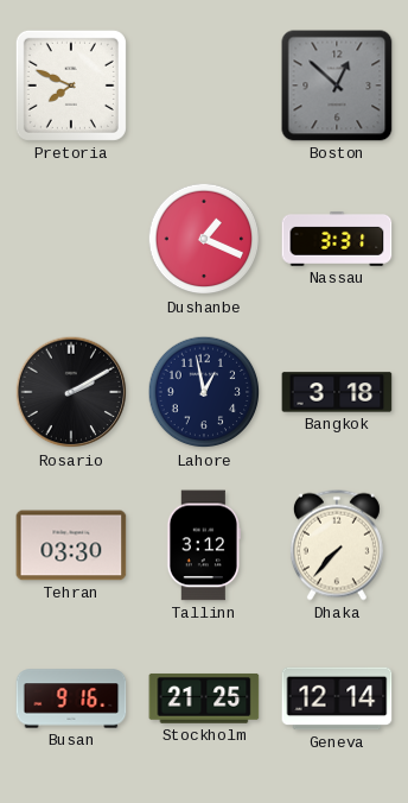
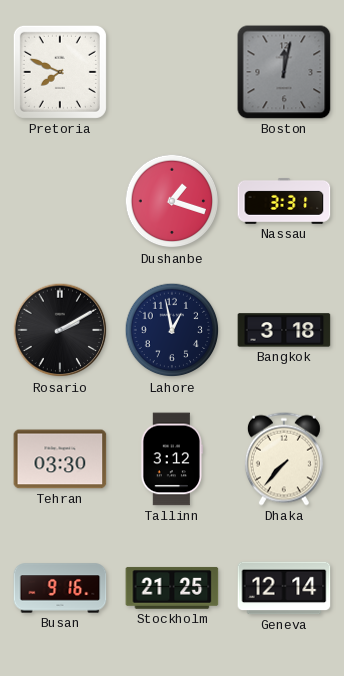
Boston: 12:52 -> 12:02
Dushanbe: 1:19 -> 1:18
